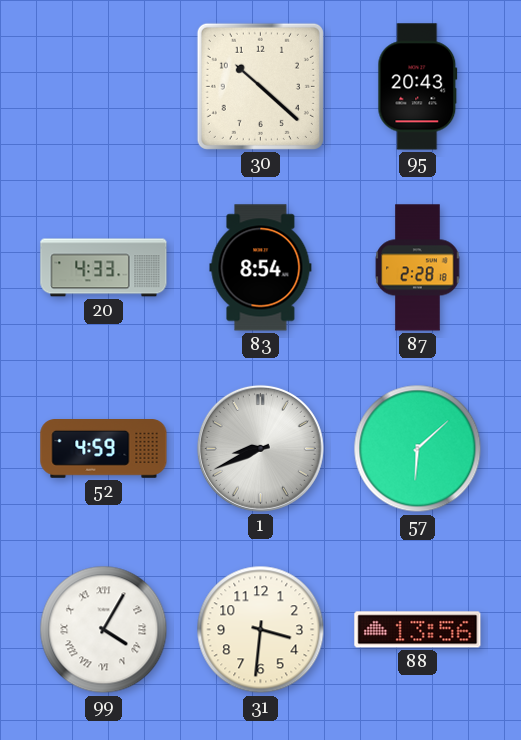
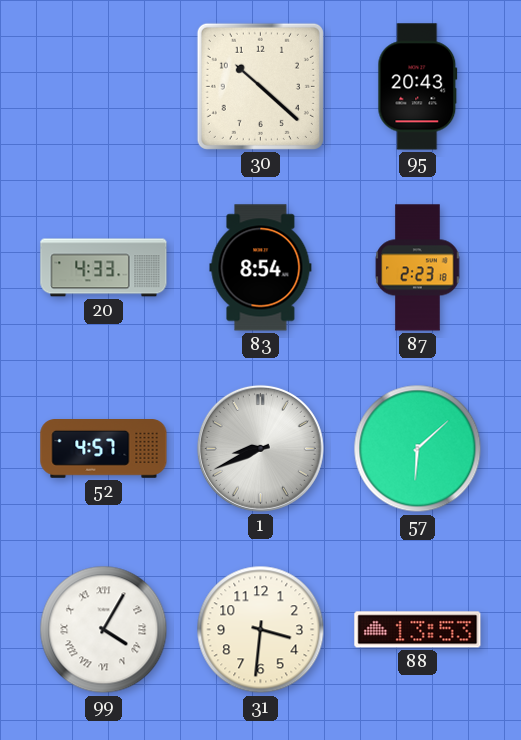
87: 2:28 -> 2:23
52: 4:59 -> 4:57
88: 13:56 -> 13:53
